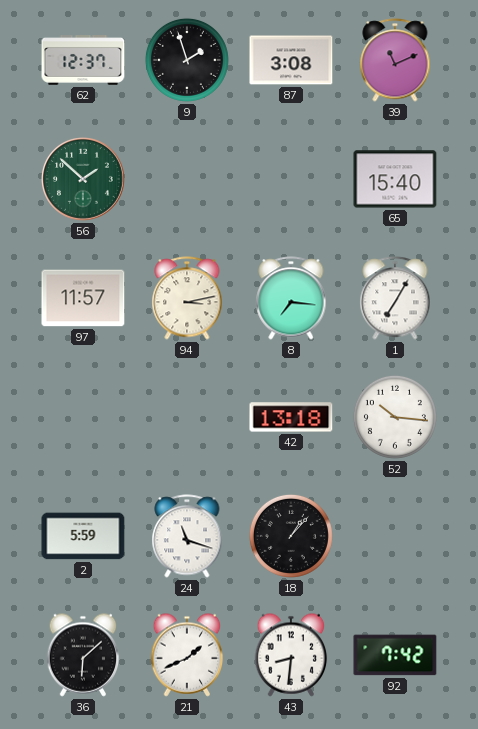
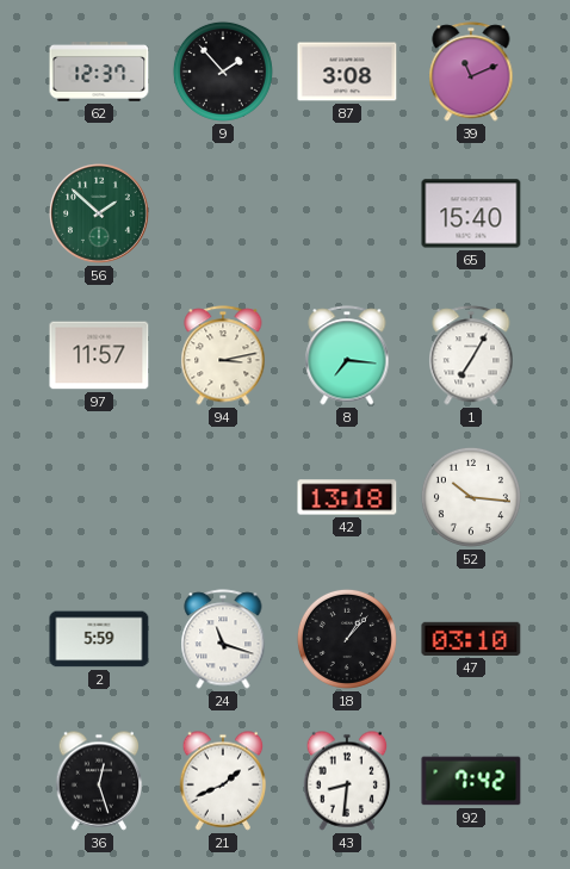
9: 1:57 -> 1:53
47: none -> 03:10
36: 6:08 -> 12:27
